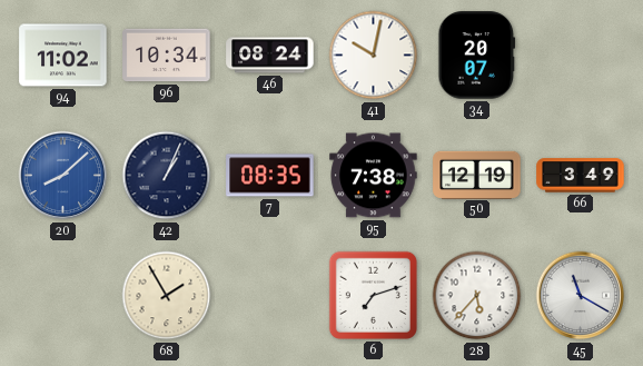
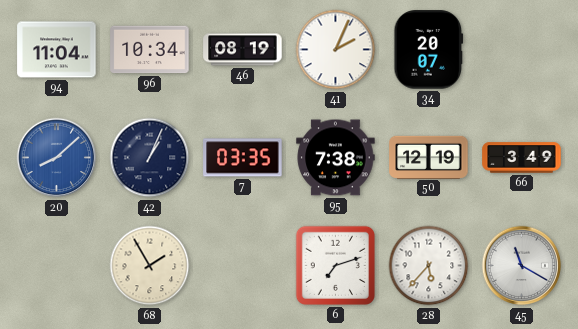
94: 11:02 -> 11:04
46: 08:24 -> 08:19
41: 10:02 -> 2:04
7: 08:35 -> 03:35
